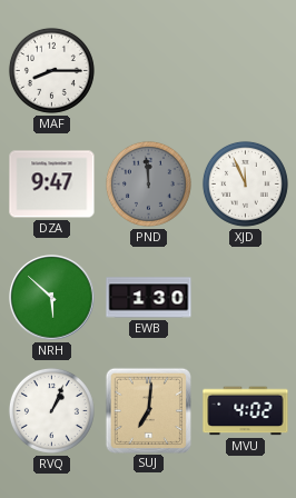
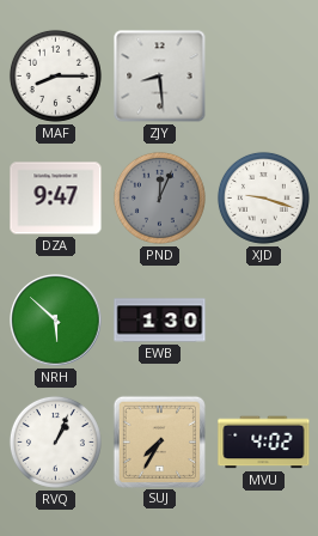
ZJY: none -> 8:29
PND: 11:59 -> 12:04
XJD: 11:56 -> 9:18
SUJ: 7:01 -> 7:35
